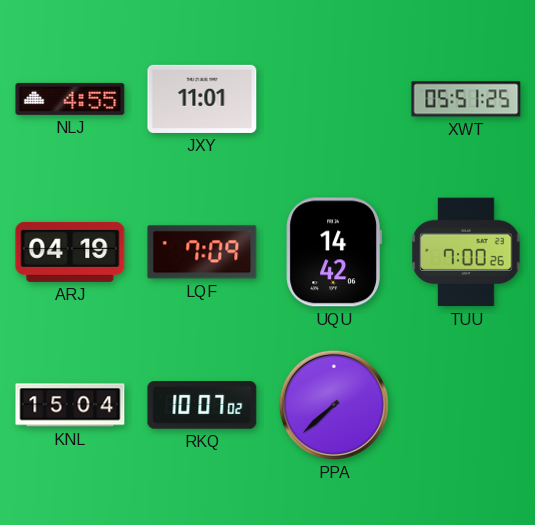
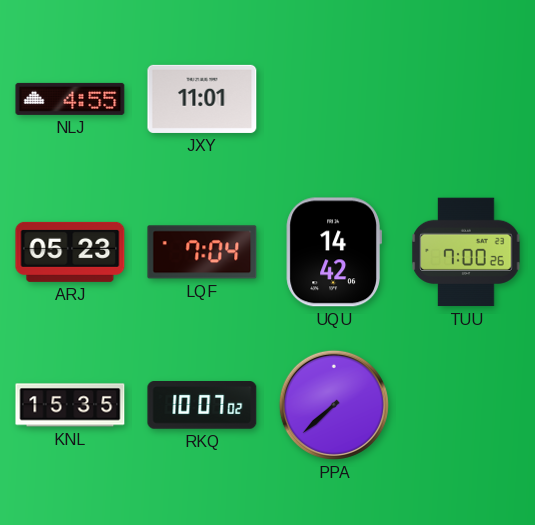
XWT: 05:51 -> none
ARJ: 04:19 -> 05:23
LQF: 7:09 -> 7:04
KNL: 15:04 -> 15:35
